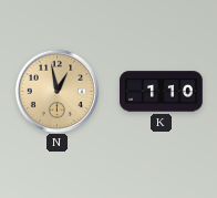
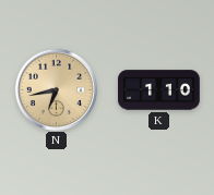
N: 12:58 -> 6:43
